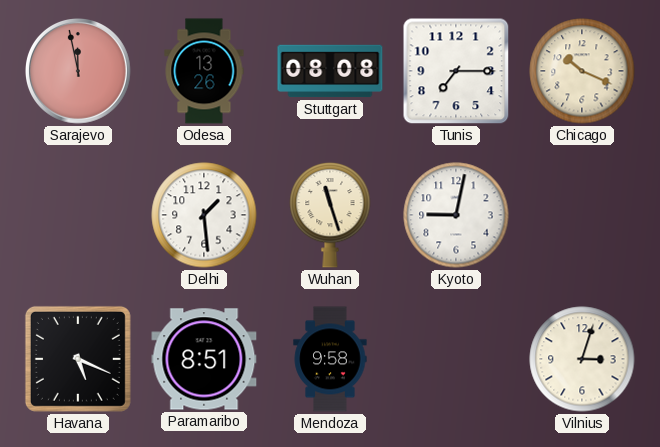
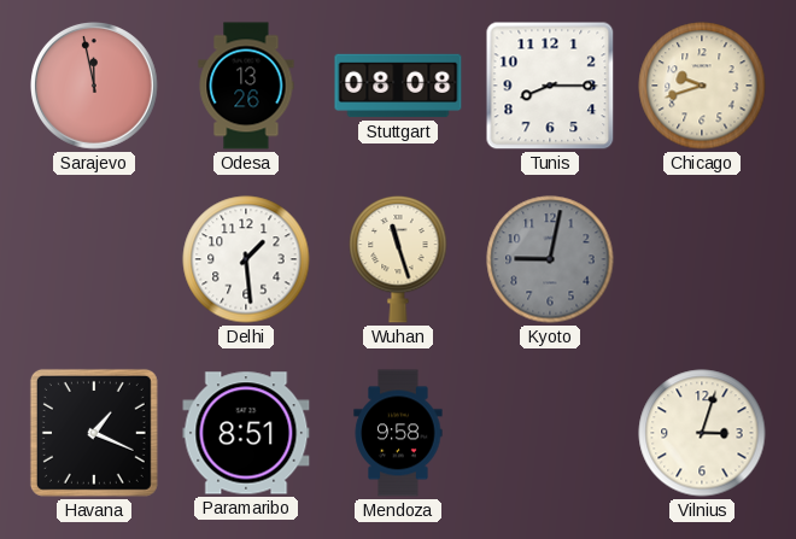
Tunis: 7:15 -> 8:15
Chicago: 10:19 -> 9:42
Kyoto dial: white -> grey
Havana: 5:19 -> 1:19
